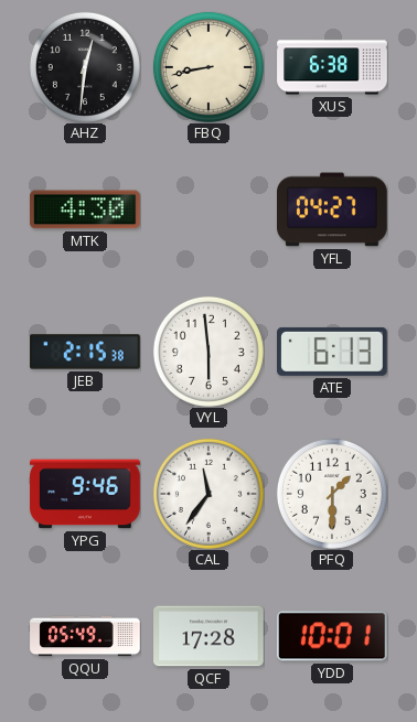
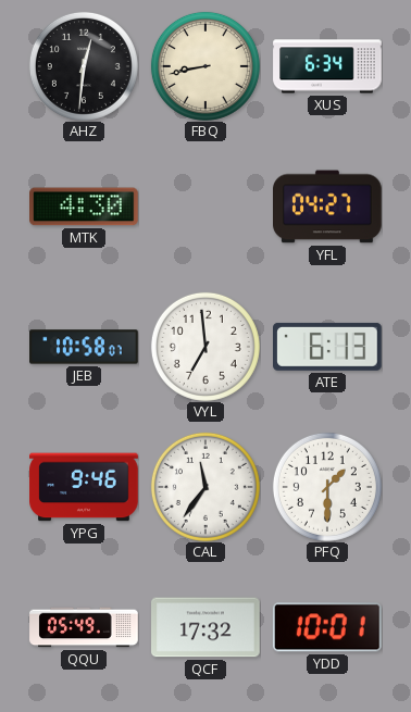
XUS: 6:38 -> 6:34
JEB: 2:15 -> 10:58
VYL: 5:59 -> 6:59
QCF: 17:28 -> 17:32
